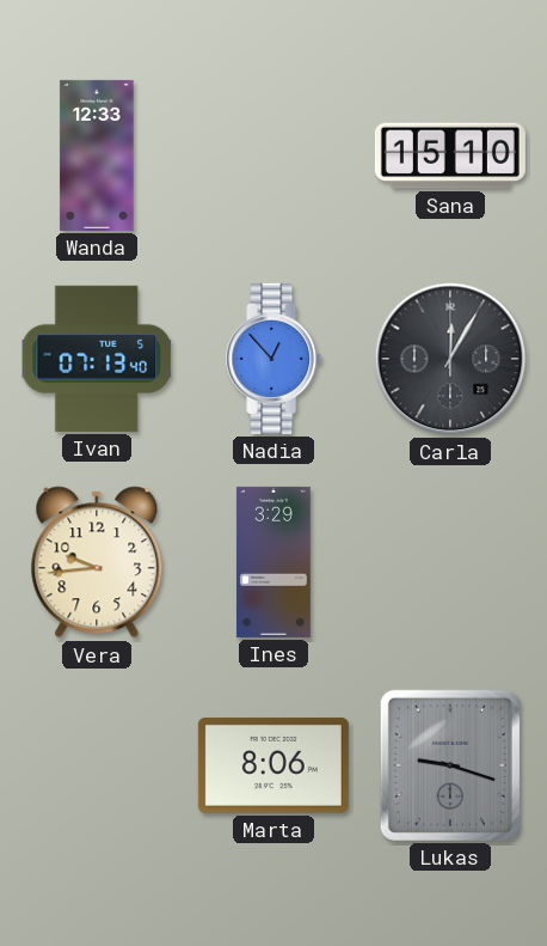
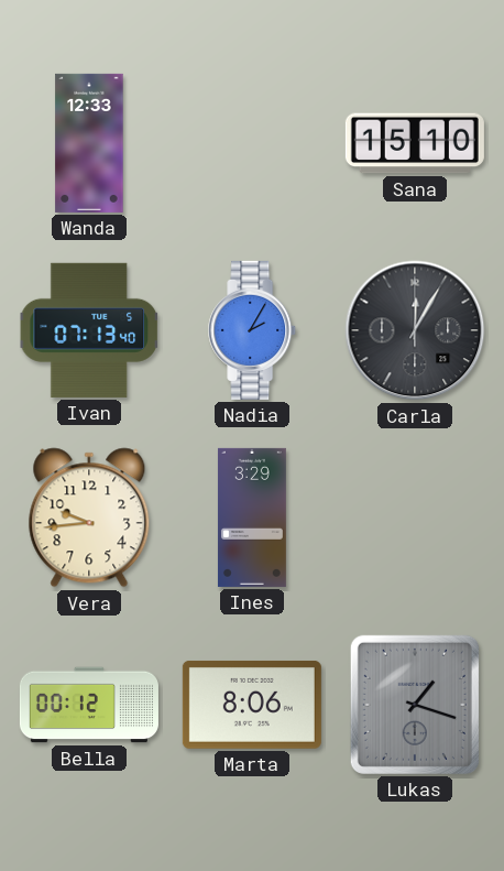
Nadia: 12:53 -> 2:05
Bella: none -> 00:12
Lukas: 9:18 -> 1:18
